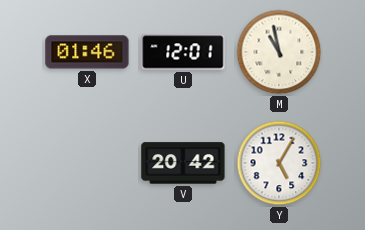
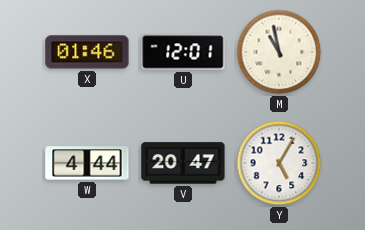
W: none -> 4:44
V: 20:42 -> 20:47
